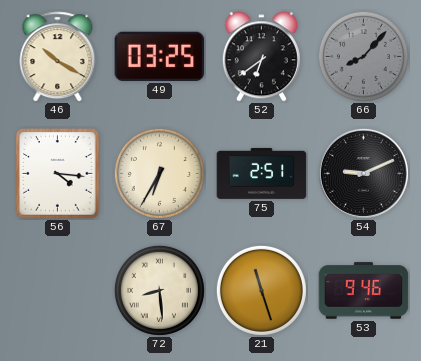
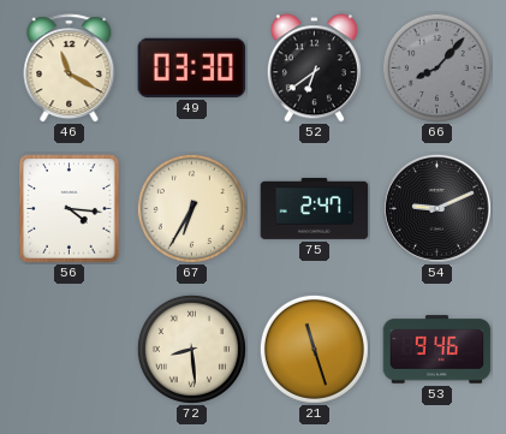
46: 10:20 -> 11:20
49: 03:25 -> 03:30
75: 2:51 -> 2:47
